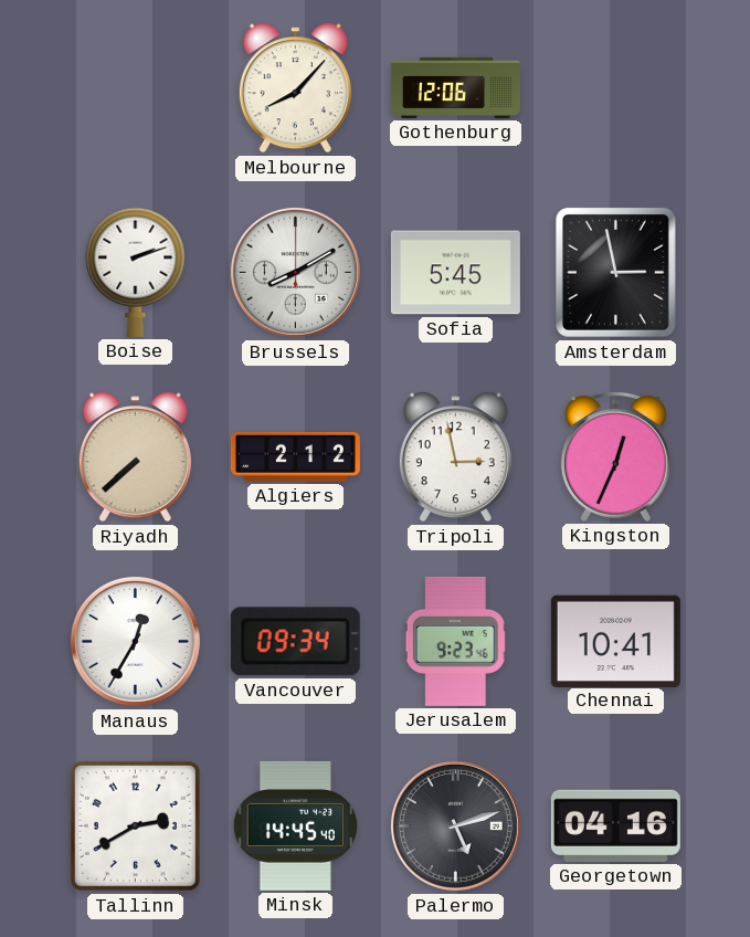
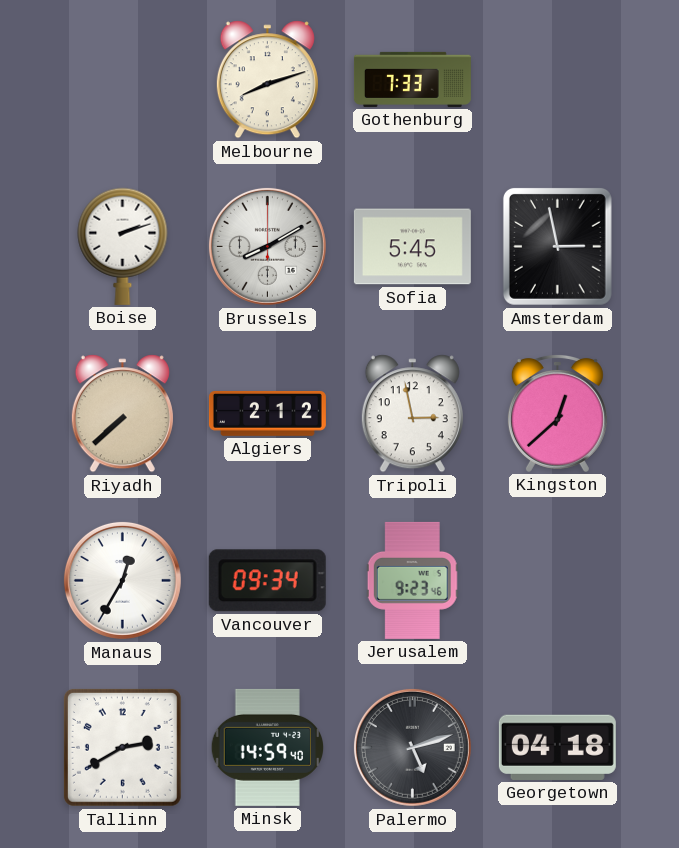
Melbourne: 8:07 -> 8:12
Gothenburg: 12:06 -> 7:33
Kingston: 12:34 -> 12:38
Chennai: 10:41 -> none
Minsk: 14:45 -> 14:59
Georgetown: 04:16 -> 04:18
